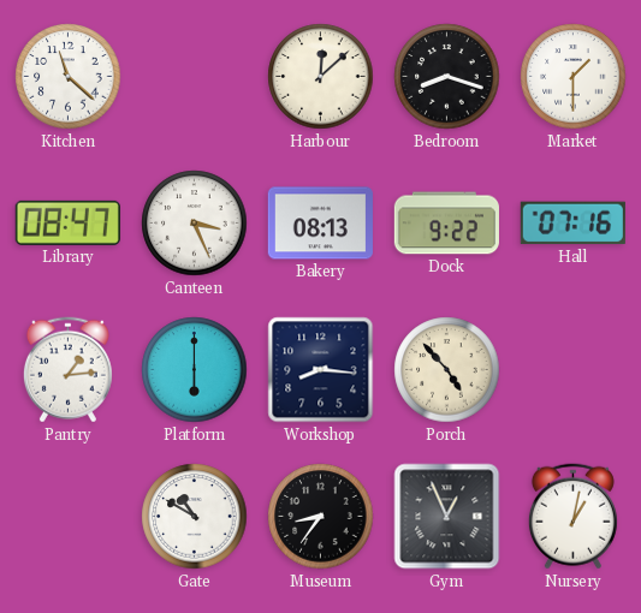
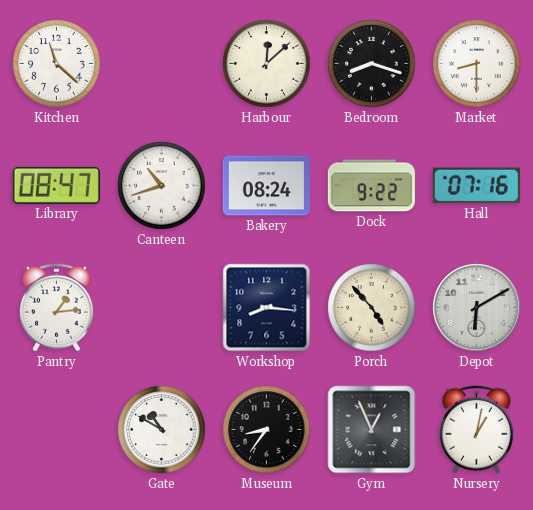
Market: 1:30 -> 8:30
Canteen: 3:26 -> 10:42
Bakery: 08:13 -> 08:24
Platform: 6:00 -> none
Depot: none -> 6:10
